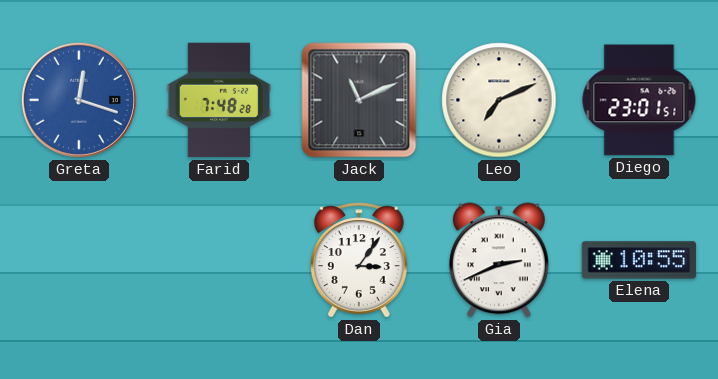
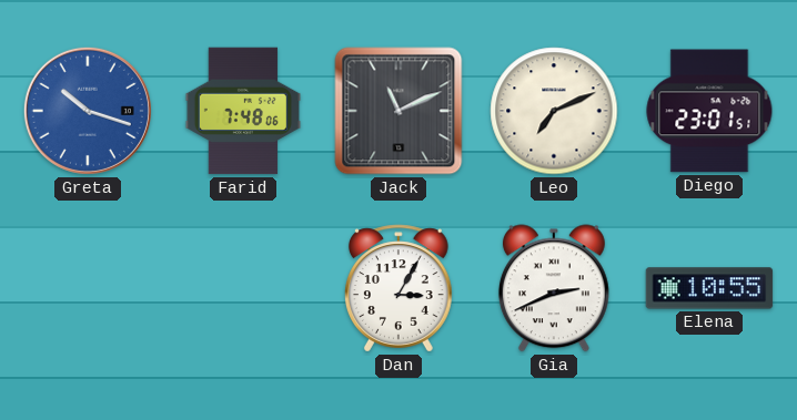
Greta: 12:18 -> 10:18
Farid: 7:48:28 -> 7:48:06
Dan: 3:06 -> 3:05
